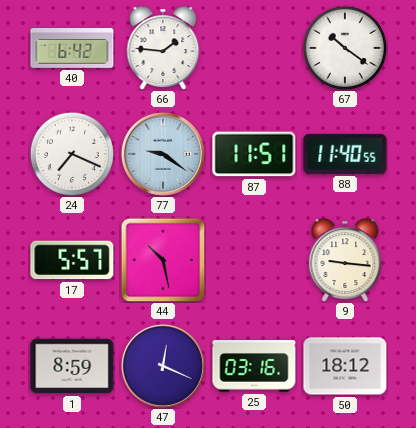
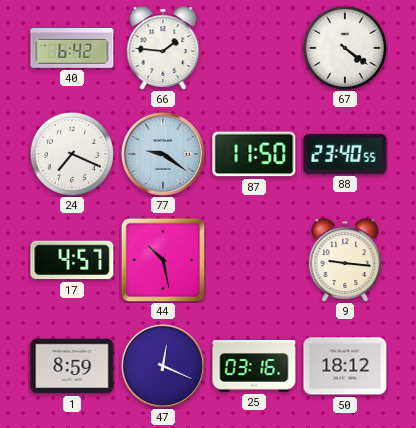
67: 10:21 -> 4:21
87: 11:51 -> 11:50
88: 11:40 -> 23:40
17: 5:57 -> 4:57
